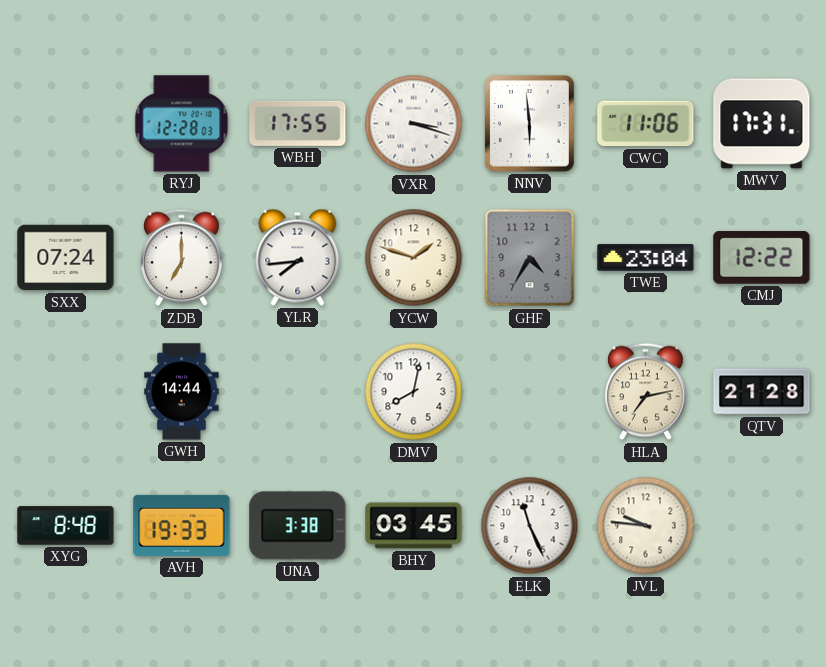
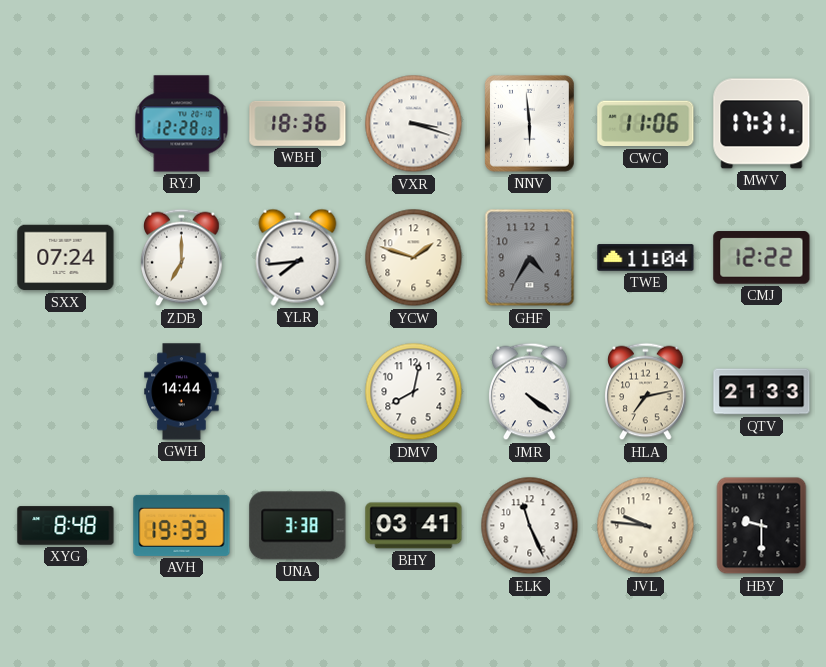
WBH: 17:55 -> 18:36
TWE: 23:04 -> 11:04
JMR: none -> 4:21
QTV: 21:28 -> 21:33
BHY: 03:45 -> 03:41
HBY: none -> 9:30
